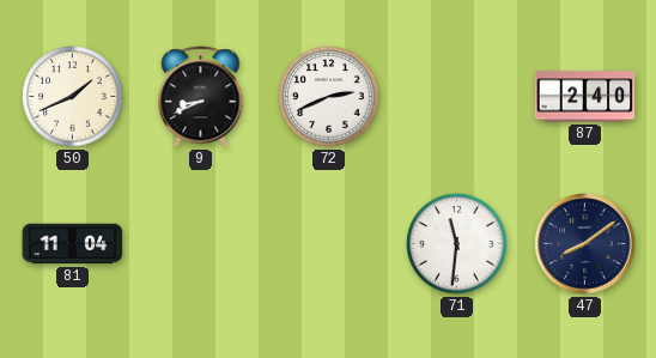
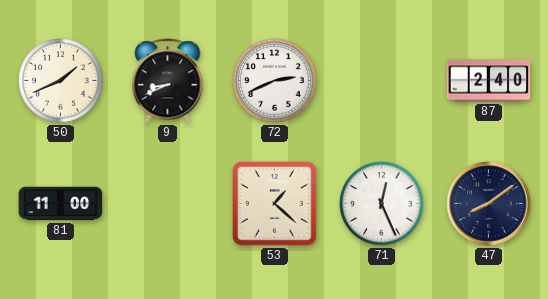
81: 11:04 -> 11:00
53: none -> 1:22
71: 11:31 -> 12:26
